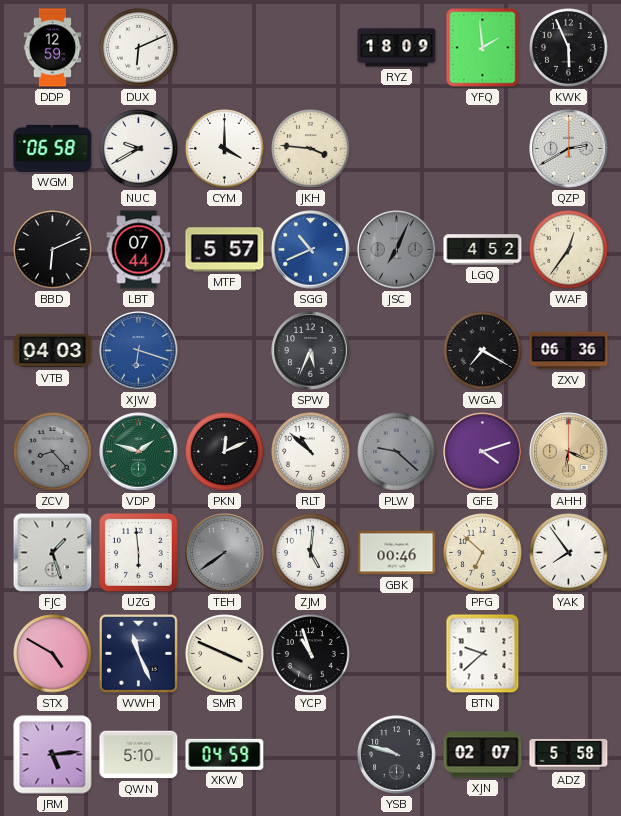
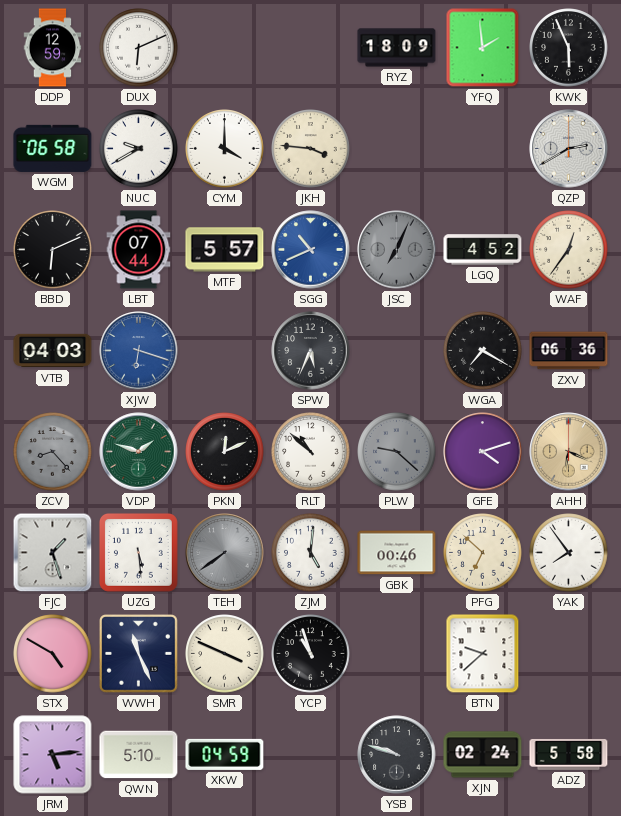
UZG: 5:59 -> 5:29
XJN: 02:07 -> 02:24
